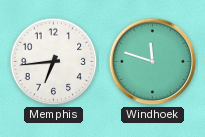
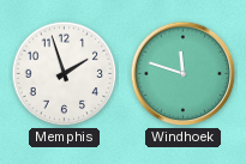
Memphis: 6:44 -> 1:57
